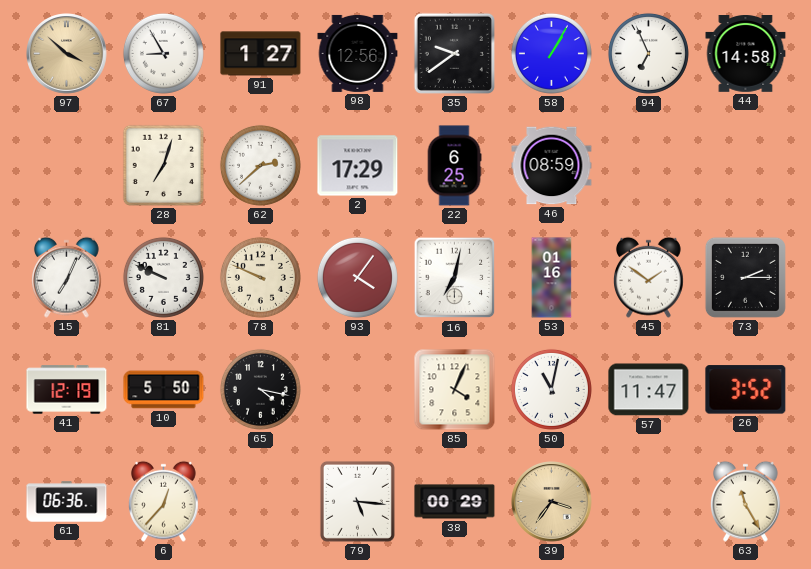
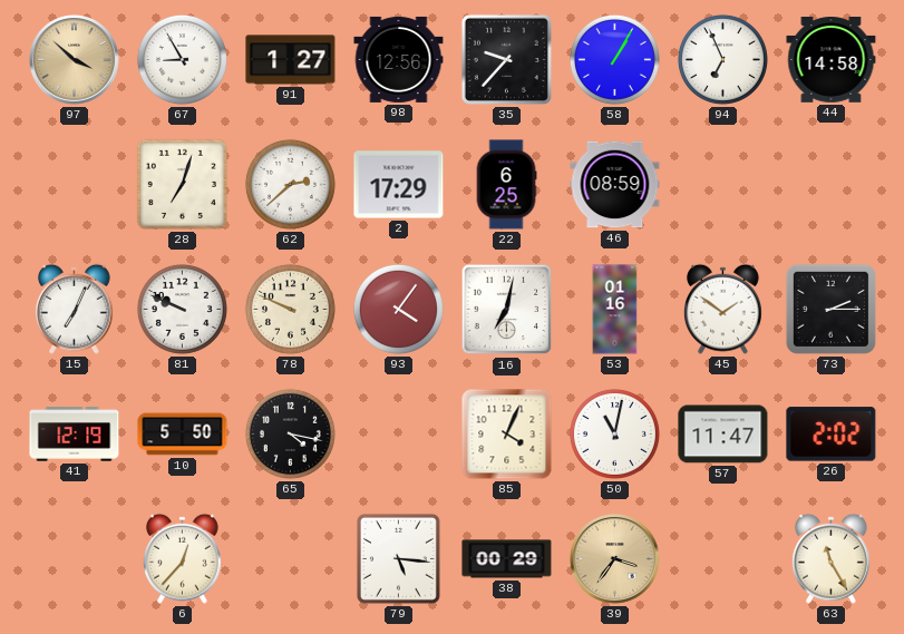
35: 9:39 -> 9:37
26: 3:52 -> 2:02
61: 06:36 -> none
